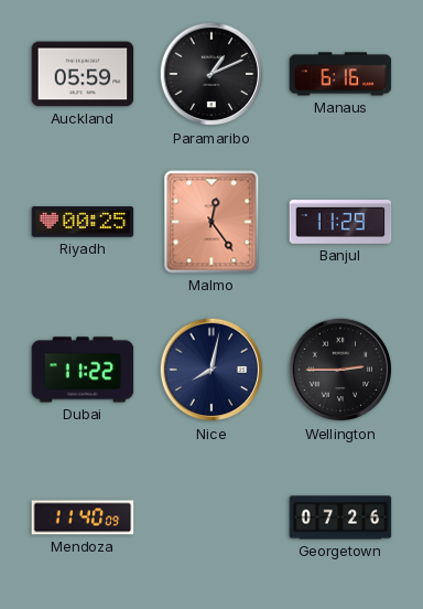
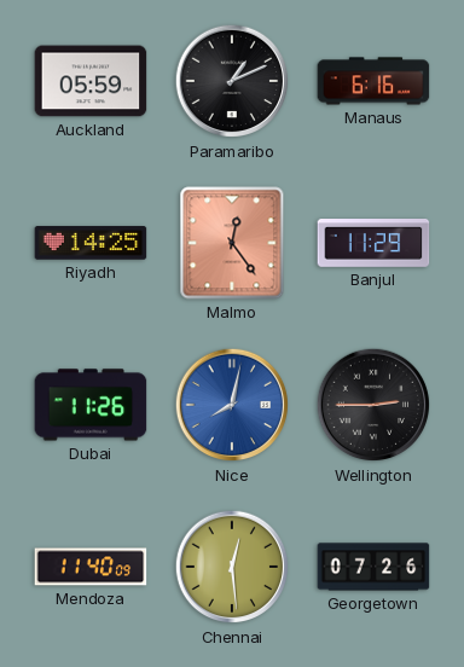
Riyadh: 00:25 -> 14:25
Dubai: 11:22 -> 11:26
Nice dial: navy -> blue
Chennai: none -> 12:29
